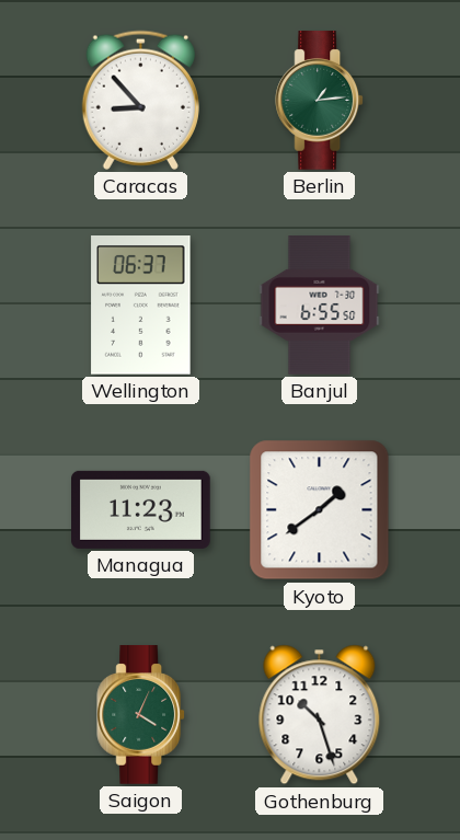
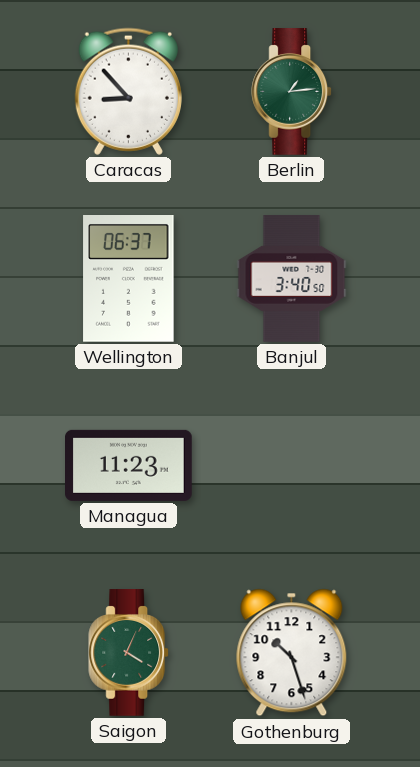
Banjul: 6:55 -> 3:40
Kyoto: 1:39 -> none
